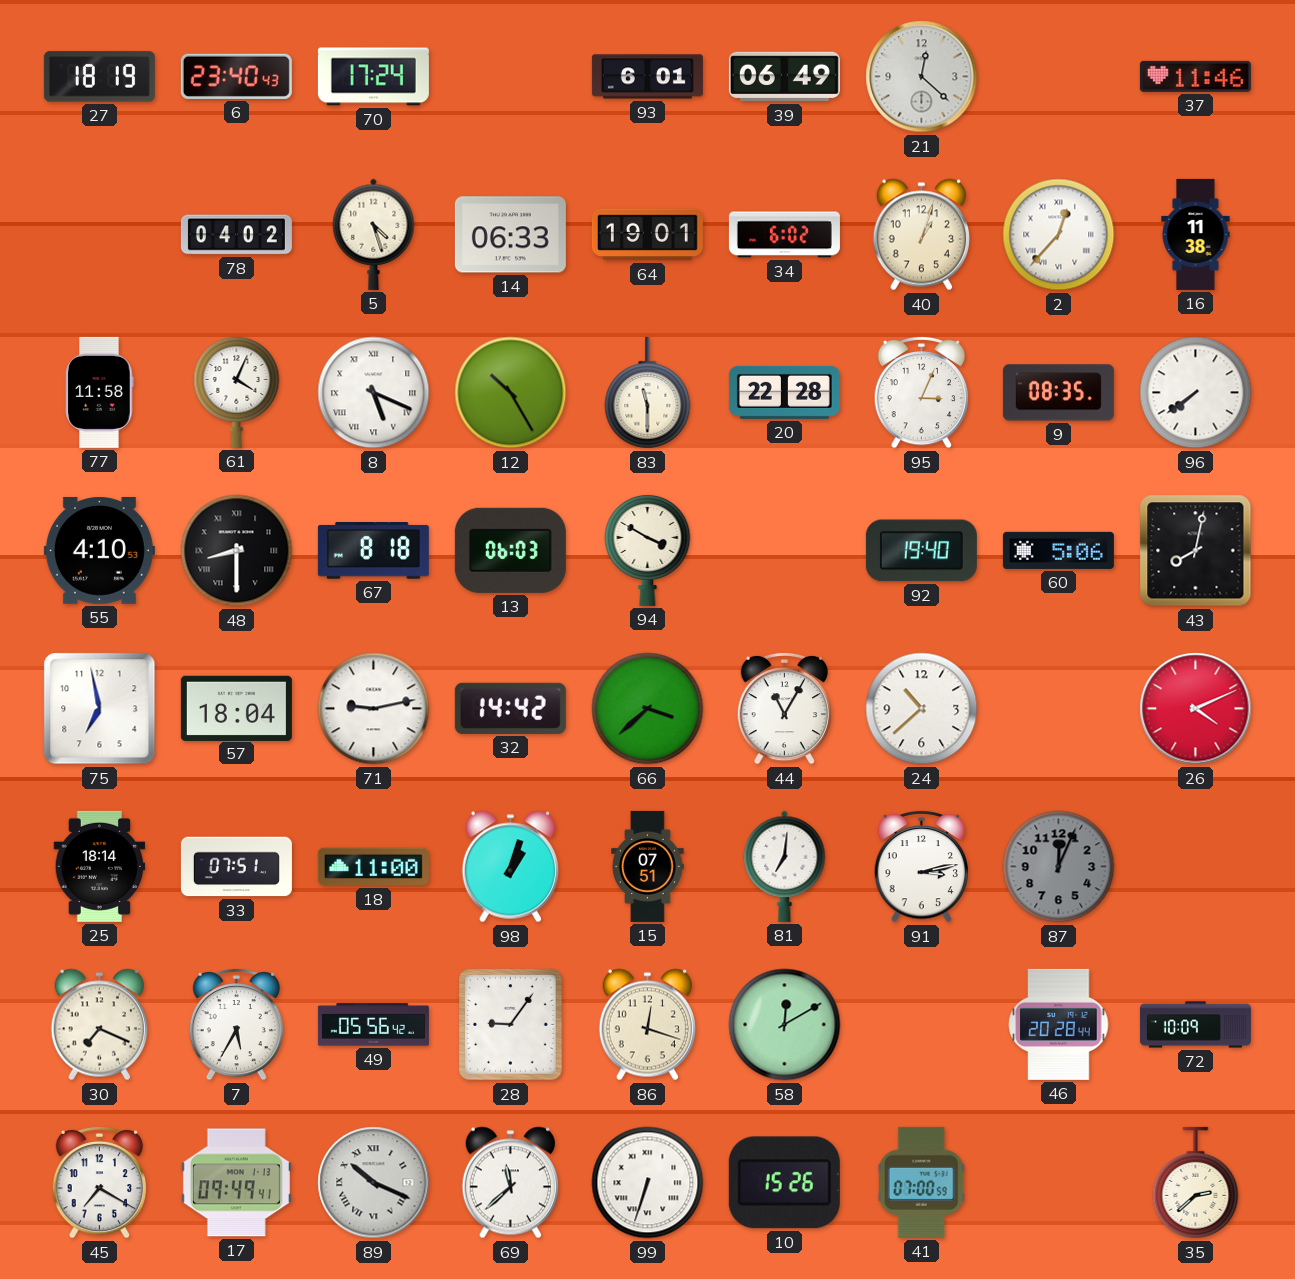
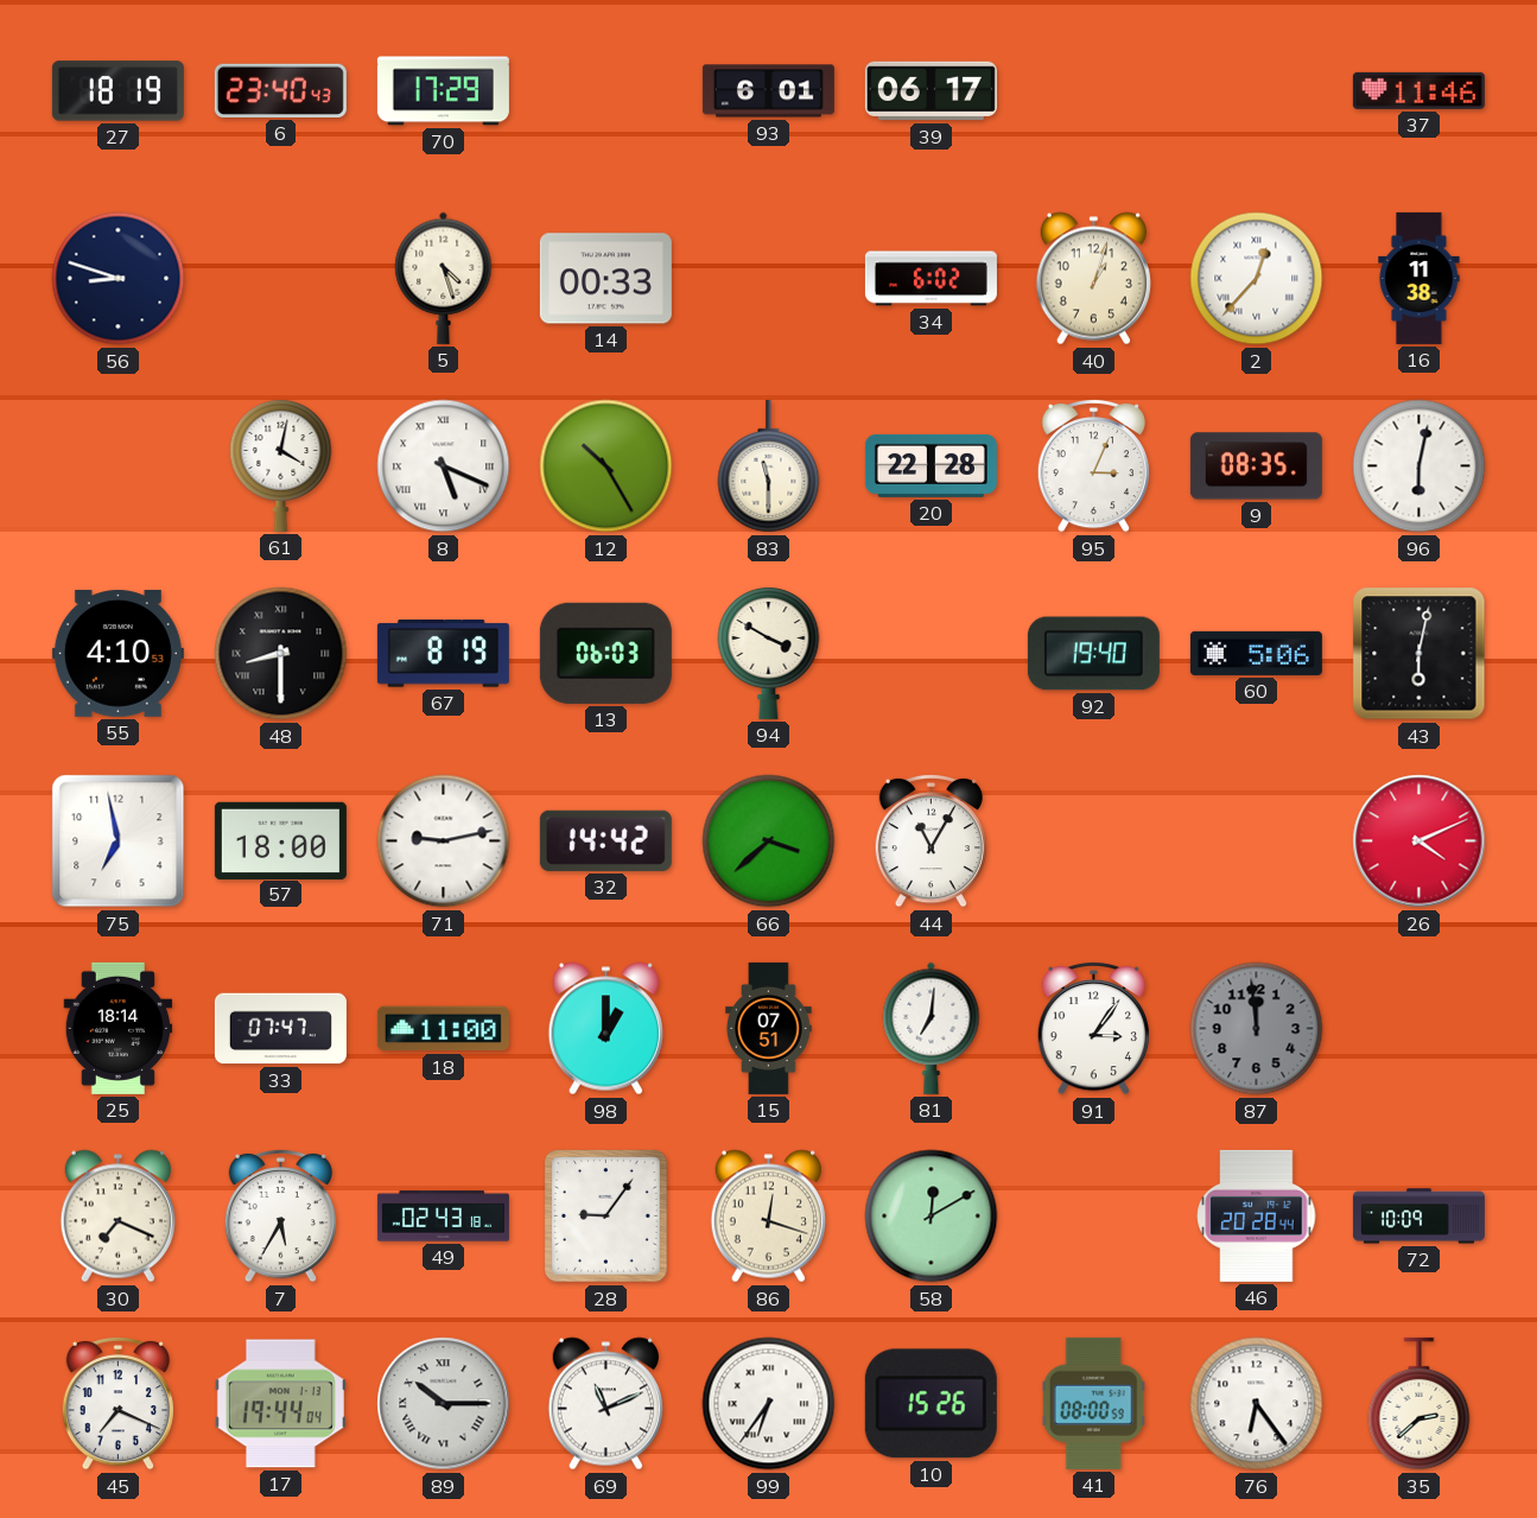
70: 17:24 -> 17:29
39: 06:49 -> 06:17
21: 12:22 -> none
56: none -> 8:48
78: 04:02 -> none
14: 06:33 -> 00:33
64: 19:01 -> none
77: 11:58 -> none
61: 4:04 -> 4:02
96: 7:39 -> 6:02
67: 8:18 -> 8:19
43: 8:02 -> 6:02
57: 18:04 -> 18:00
24: 10:38 -> none
33: 07:51 -> 07:47
98: 1:03 -> 1:00
91: 3:13 -> 3:06
87: 12:04 -> 11:59
49: 05:56 -> 02:43
45: 7:20 -> 7:19
17: 09:49 -> 19:44
89: 10:19 -> 10:15
69: 11:38 -> 11:11
99: 6:33 -> 6:36
41: 07:00 -> 08:00
76: none -> 6:24
